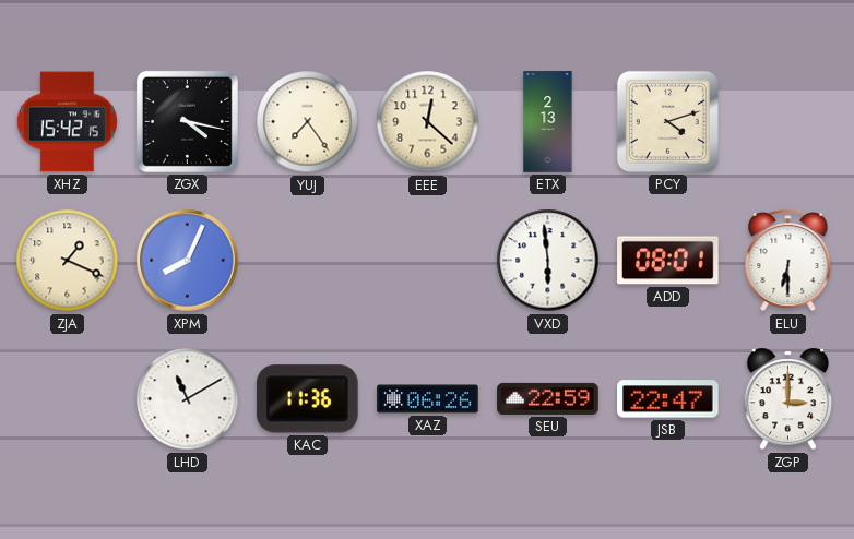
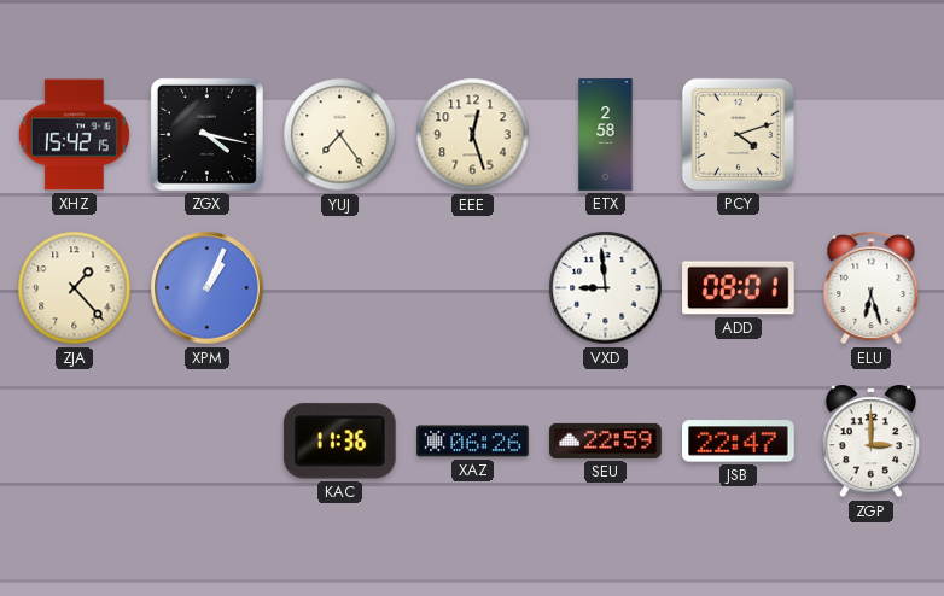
EEE: 12:22 -> 12:27
ETX: 2:13 -> 2:58
ZJA: 1:19 -> 1:23
XPM: 8:04 -> 1:04
VXD: 5:59 -> 8:59
ELU: 6:30 -> 6:27
LHD: 11:10 -> none
